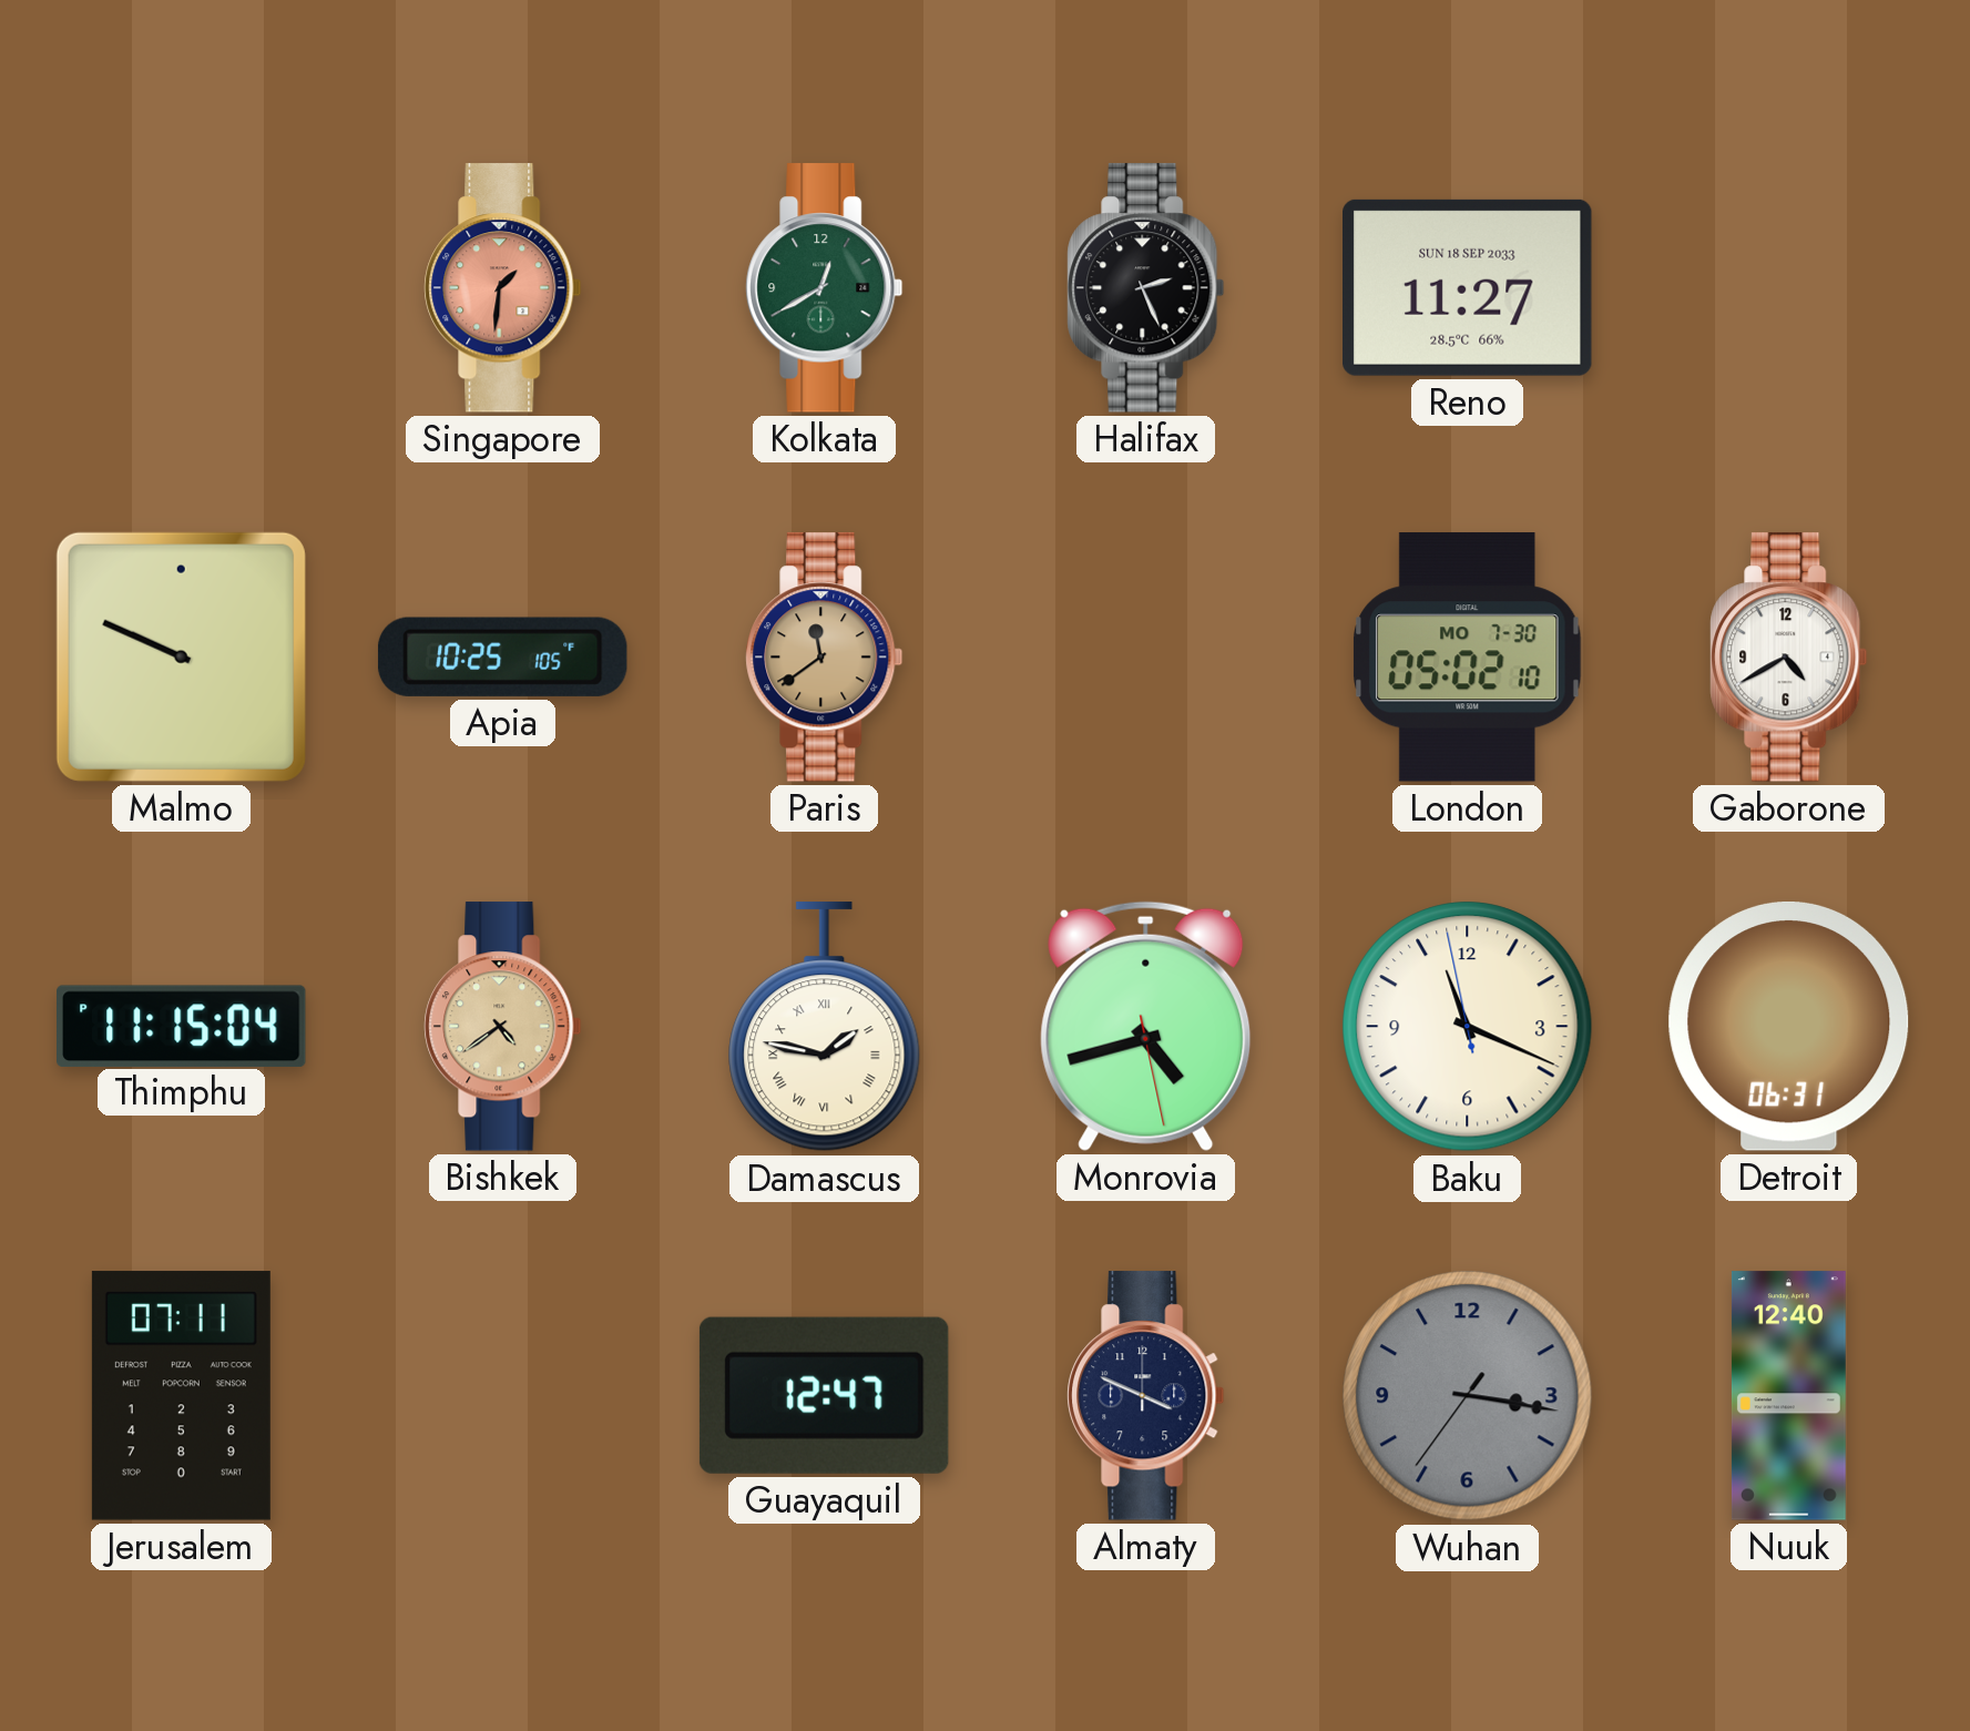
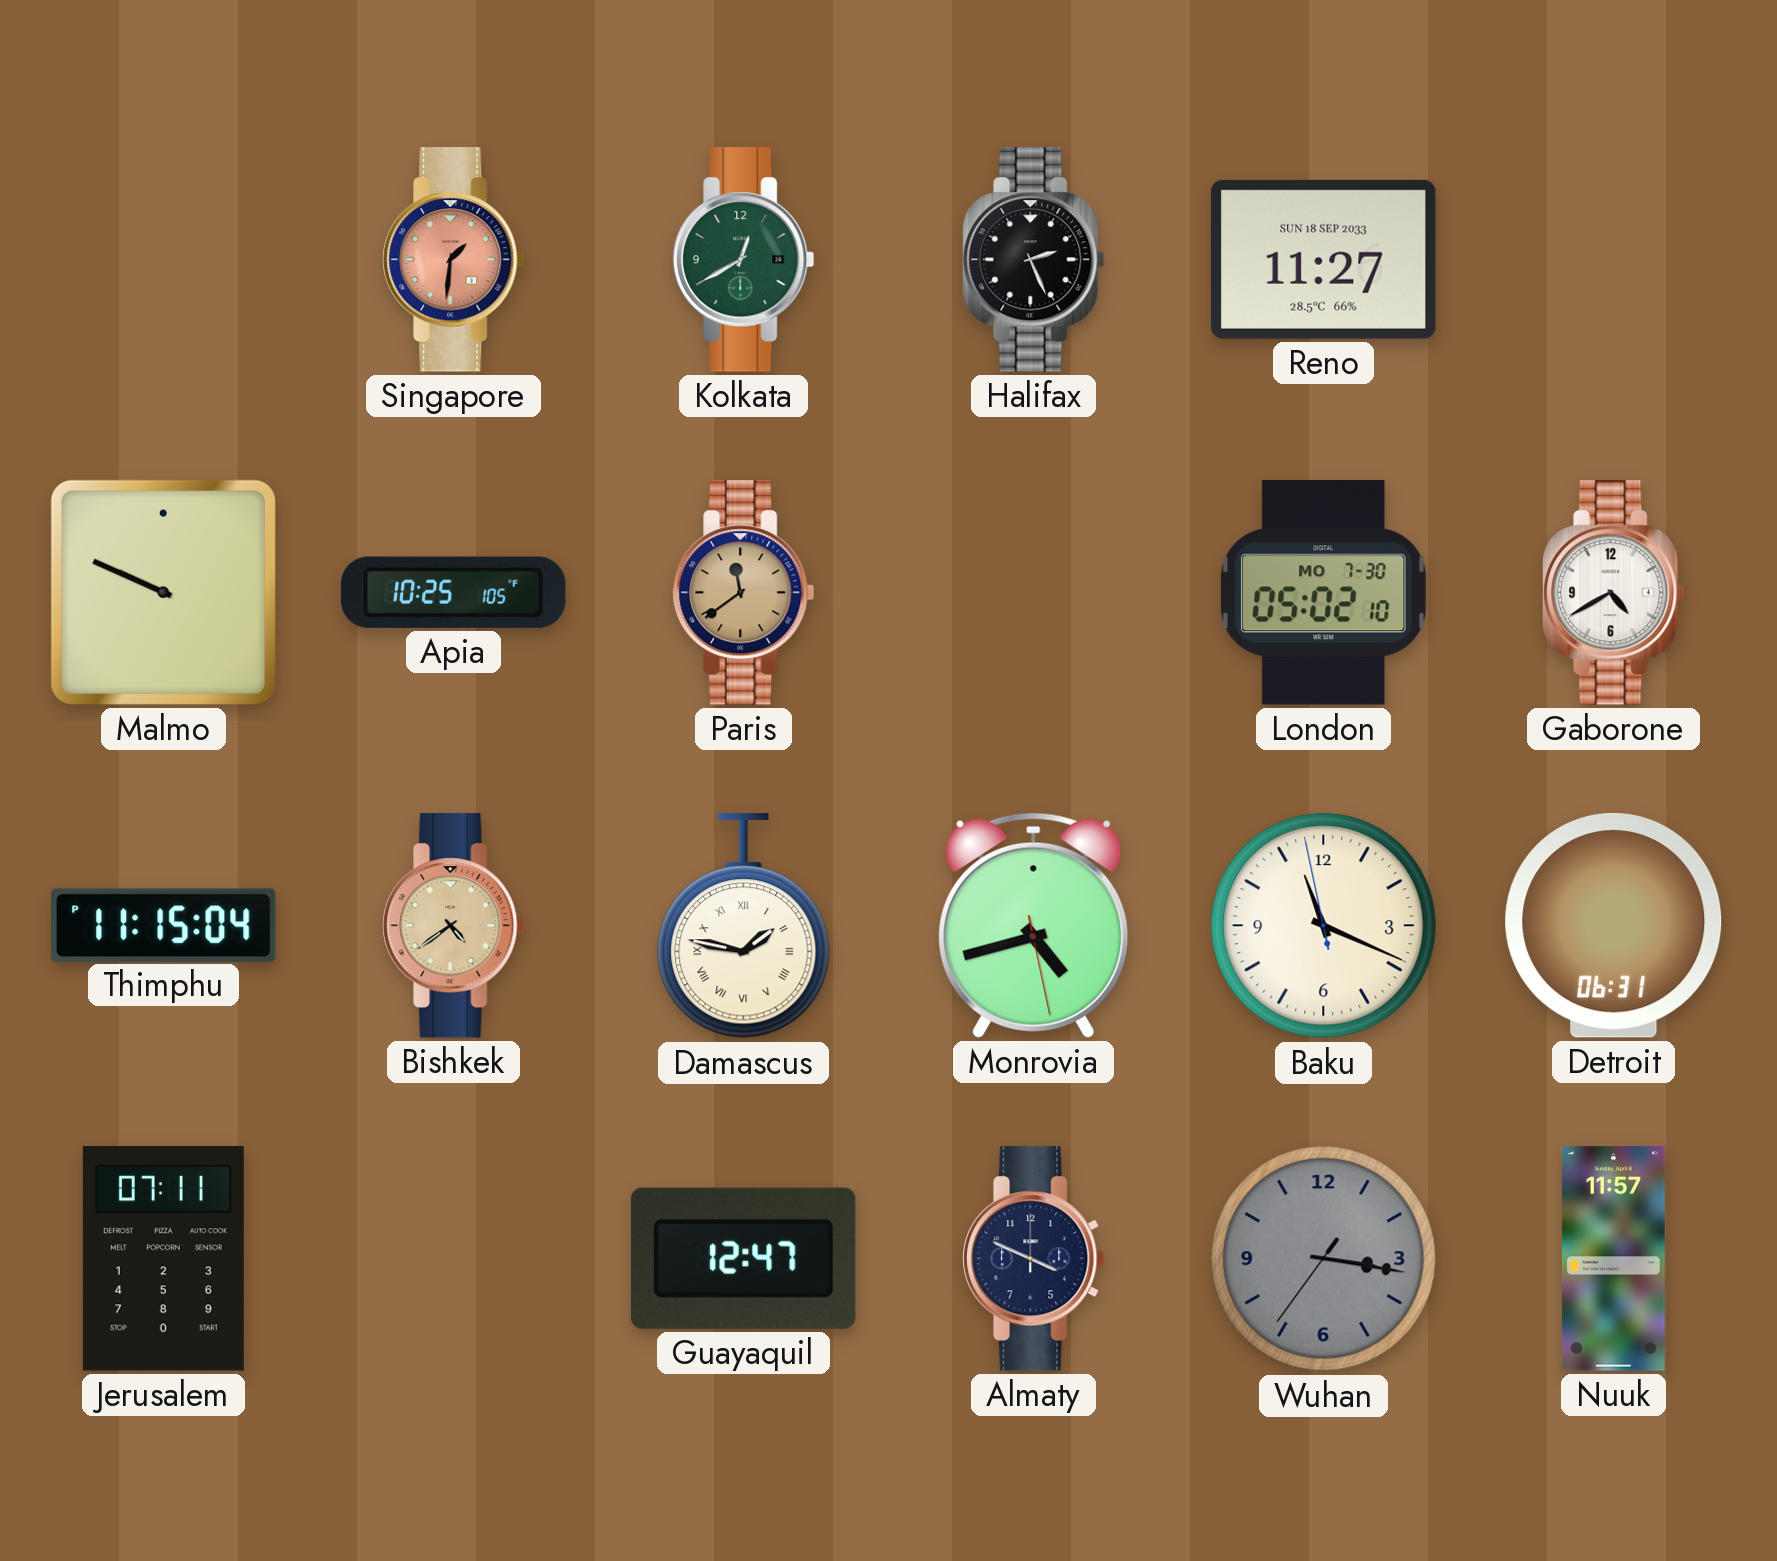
Nuuk: 12:40 -> 11:57
